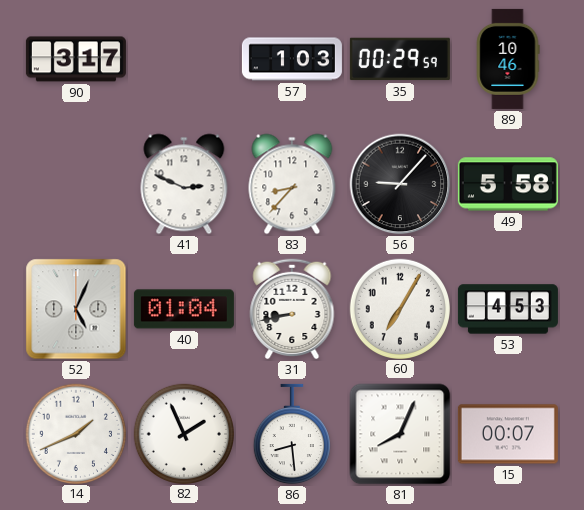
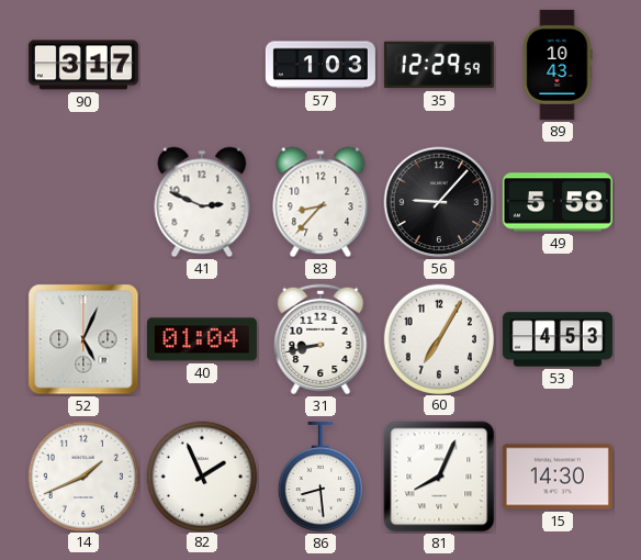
35: 00:29 -> 12:29
89: 10:46 -> 10:43
15: 00:07 -> 14:30
